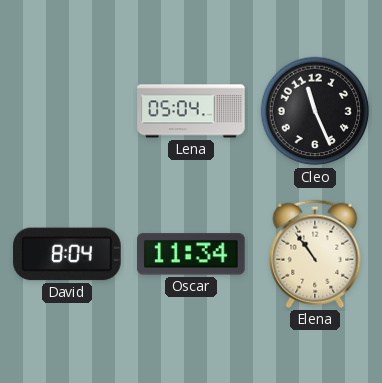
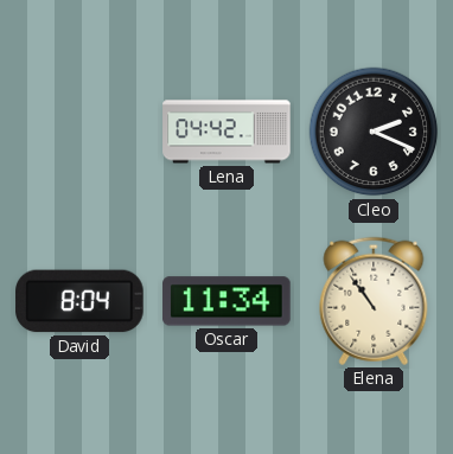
Lena: 05:04 -> 04:42
Cleo: 11:26 -> 2:19
